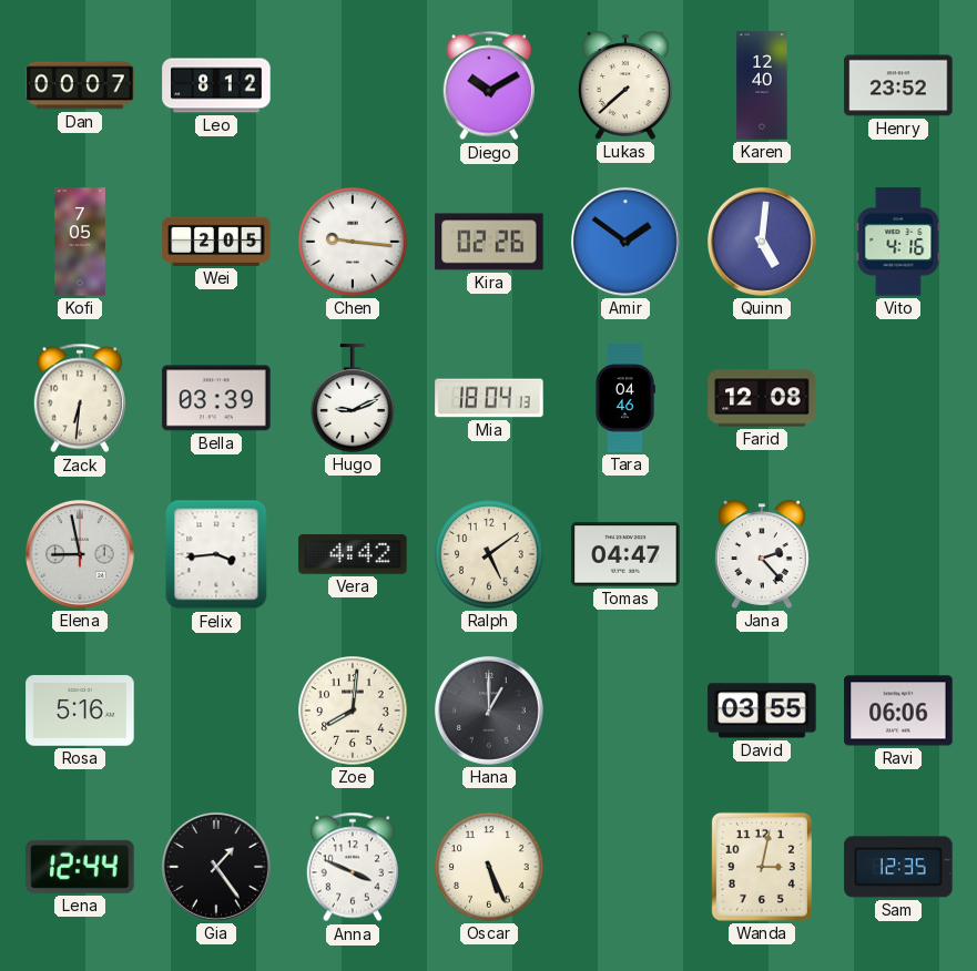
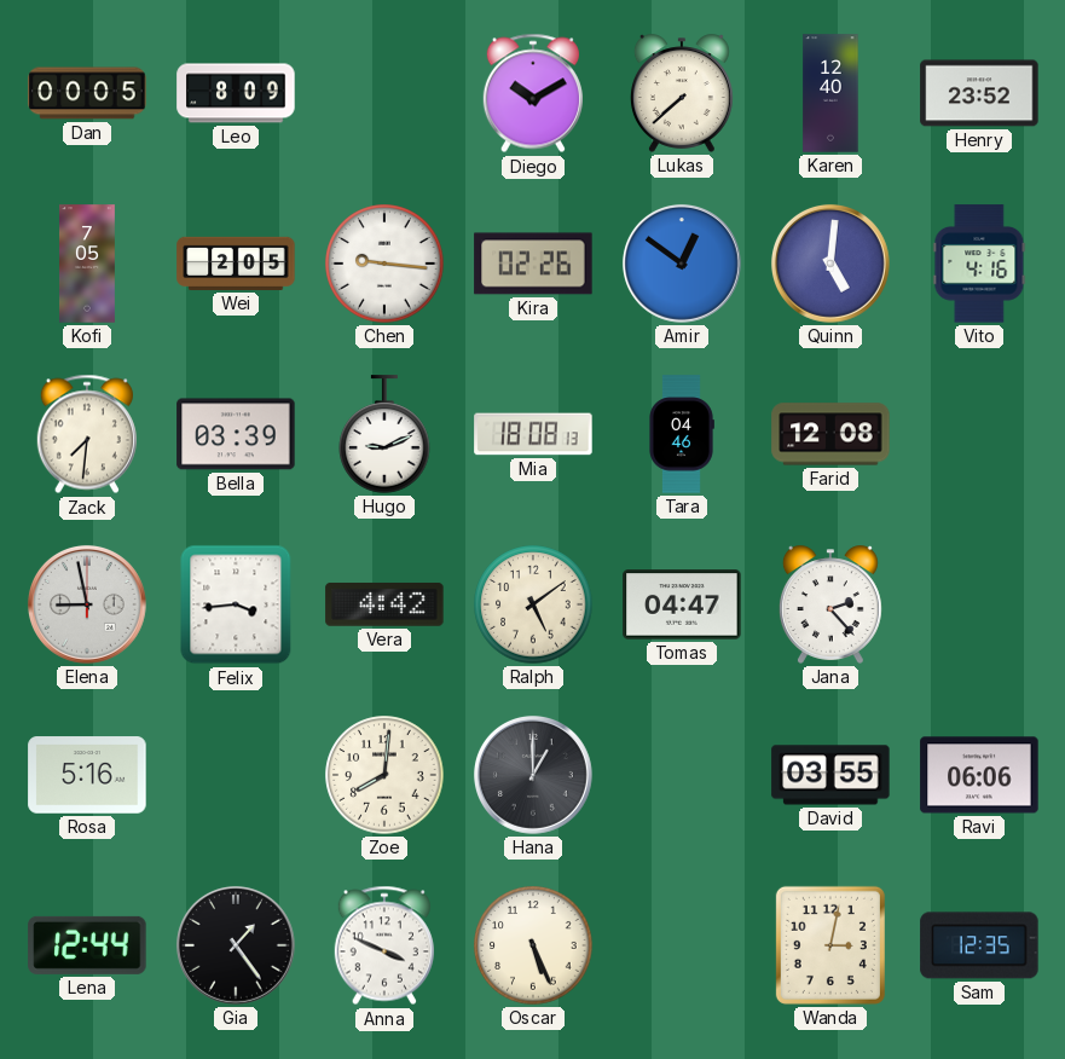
Dan: 00:07 -> 00:05
Leo: 8:12 -> 8:09
Amir: 1:51 -> 12:51
Zack: 6:31 -> 7:31
Mia: 18:04 -> 18:08
